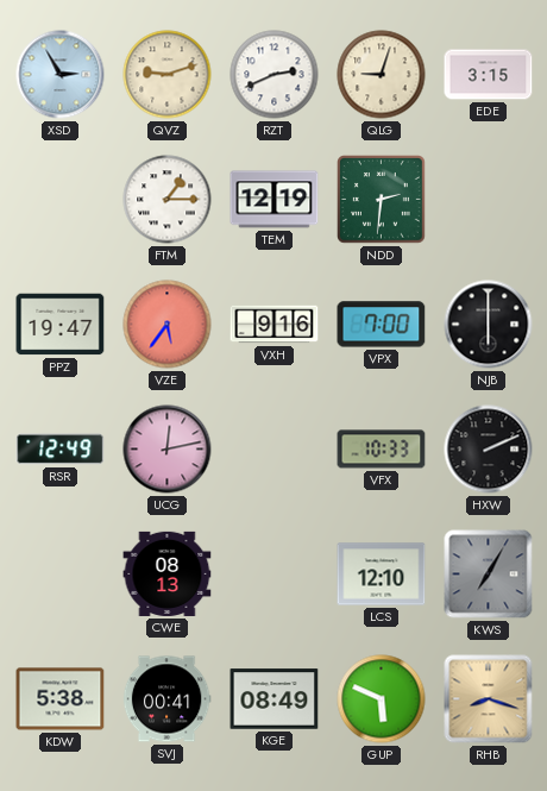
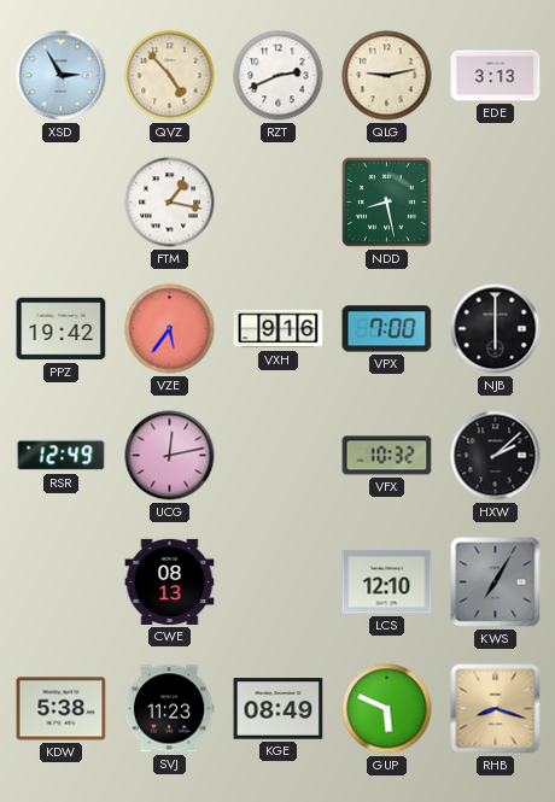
QVZ: 9:12 -> 4:53
QLG: 9:03 -> 9:13
EDE: 3:15 -> 3:13
FTM: 1:15 -> 1:17
TEM: 12:19 -> none
NDD: 2:31 -> 8:28
PPZ: 19:47 -> 19:42
VFX: 10:33 -> 10:32
HXW: 2:11 -> 2:08
SVJ: 00:41 -> 11:23
